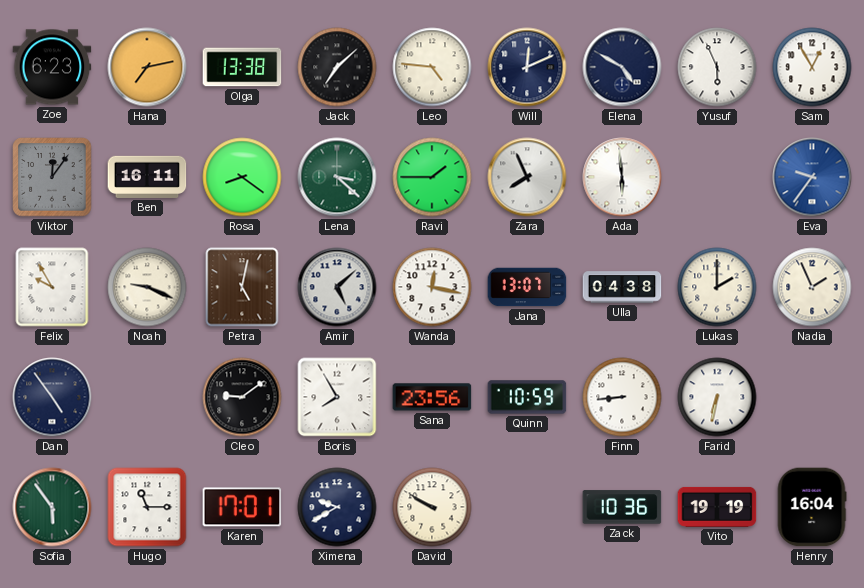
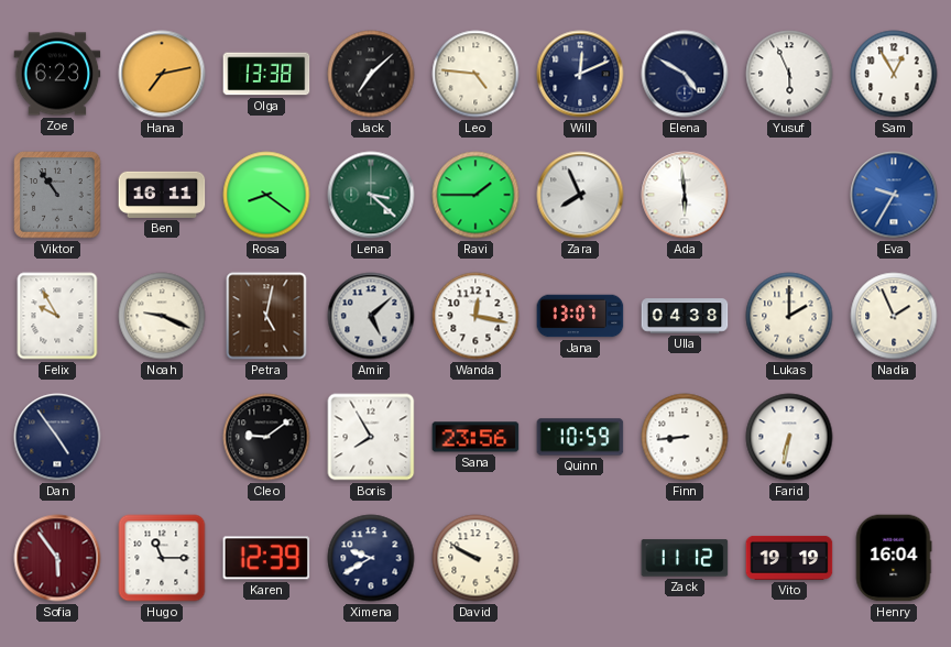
Viktor: 12:06 -> 10:54
Eva: 9:36 -> 9:35
Sofia dial: green -> burgundy
Karen: 17:01 -> 12:39
Zack: 10:36 -> 11:12
